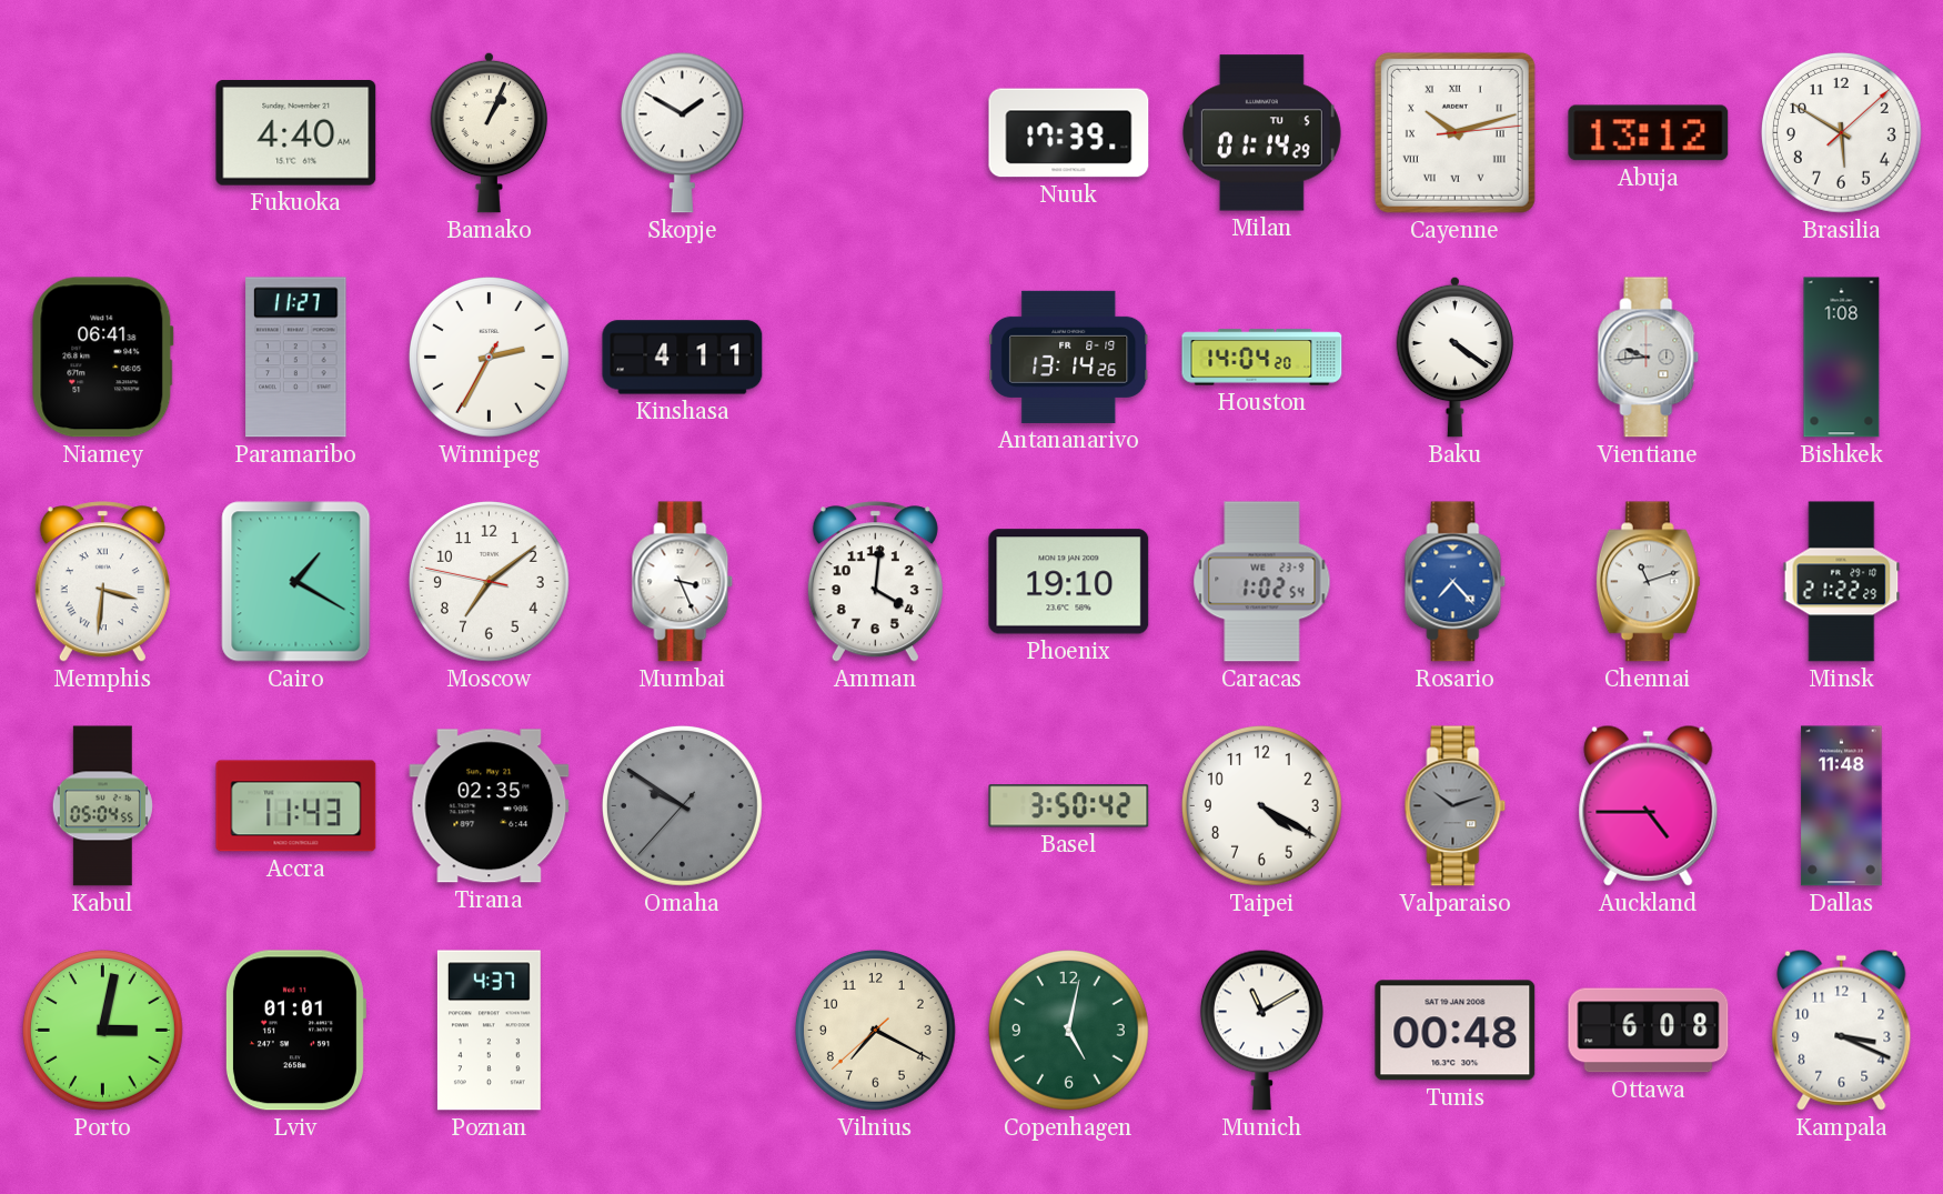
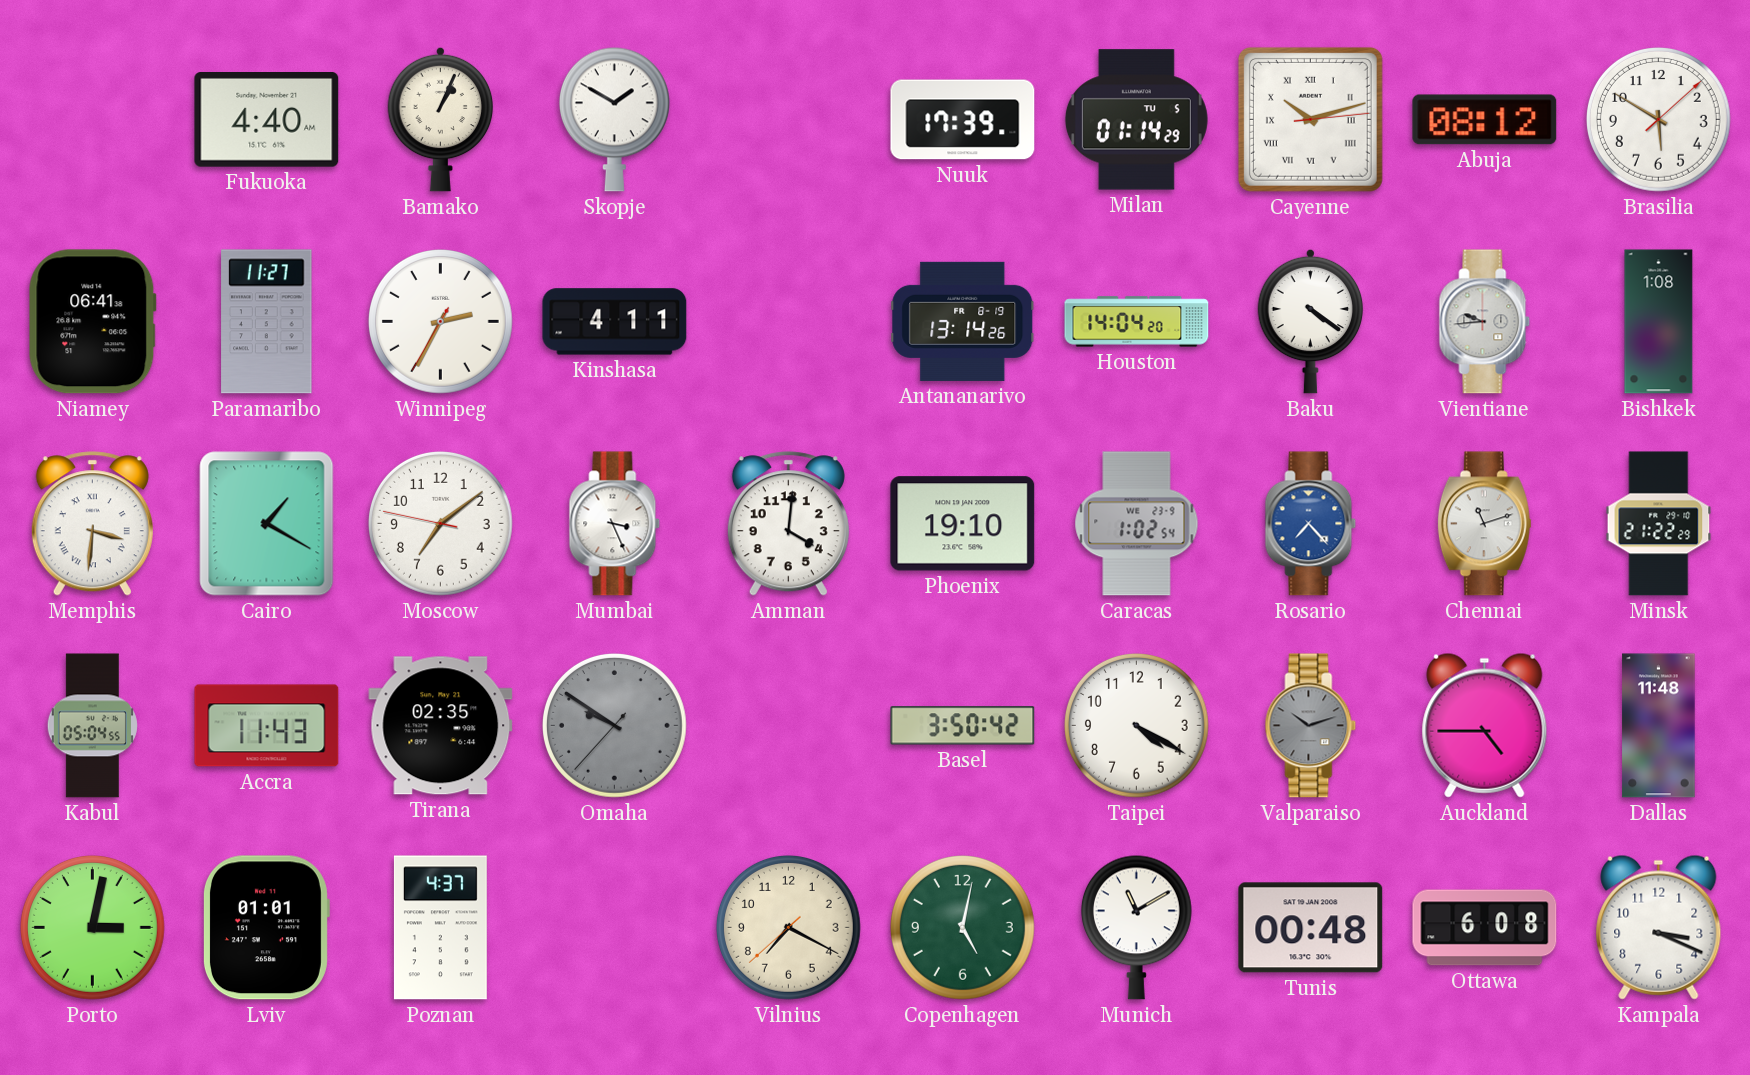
Abuja: 13:12 -> 08:12
